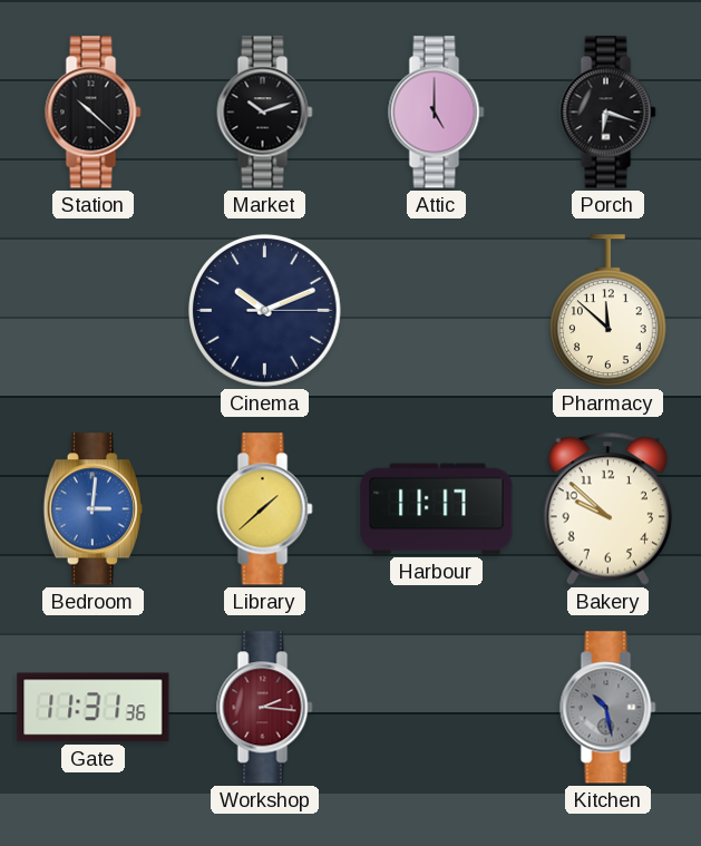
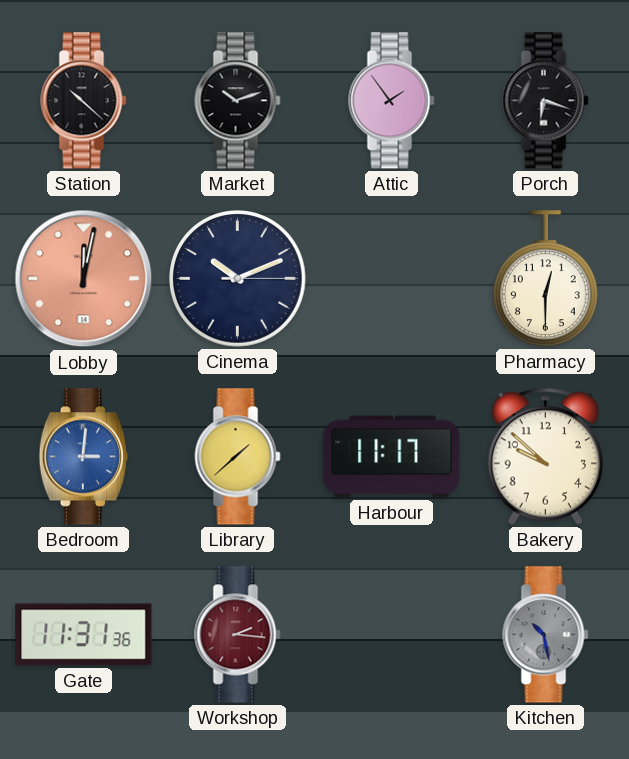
Attic: 5:00 -> 1:54
Lobby: none -> 12:02
Pharmacy: 11:52 -> 12:30
